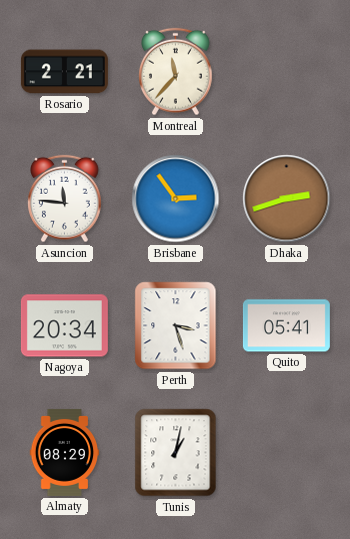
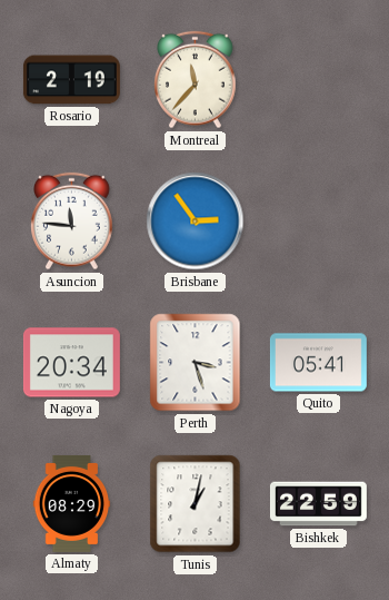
Rosario: 2:21 -> 2:19
Dhaka: 2:42 -> none
Bishkek: none -> 22:59
